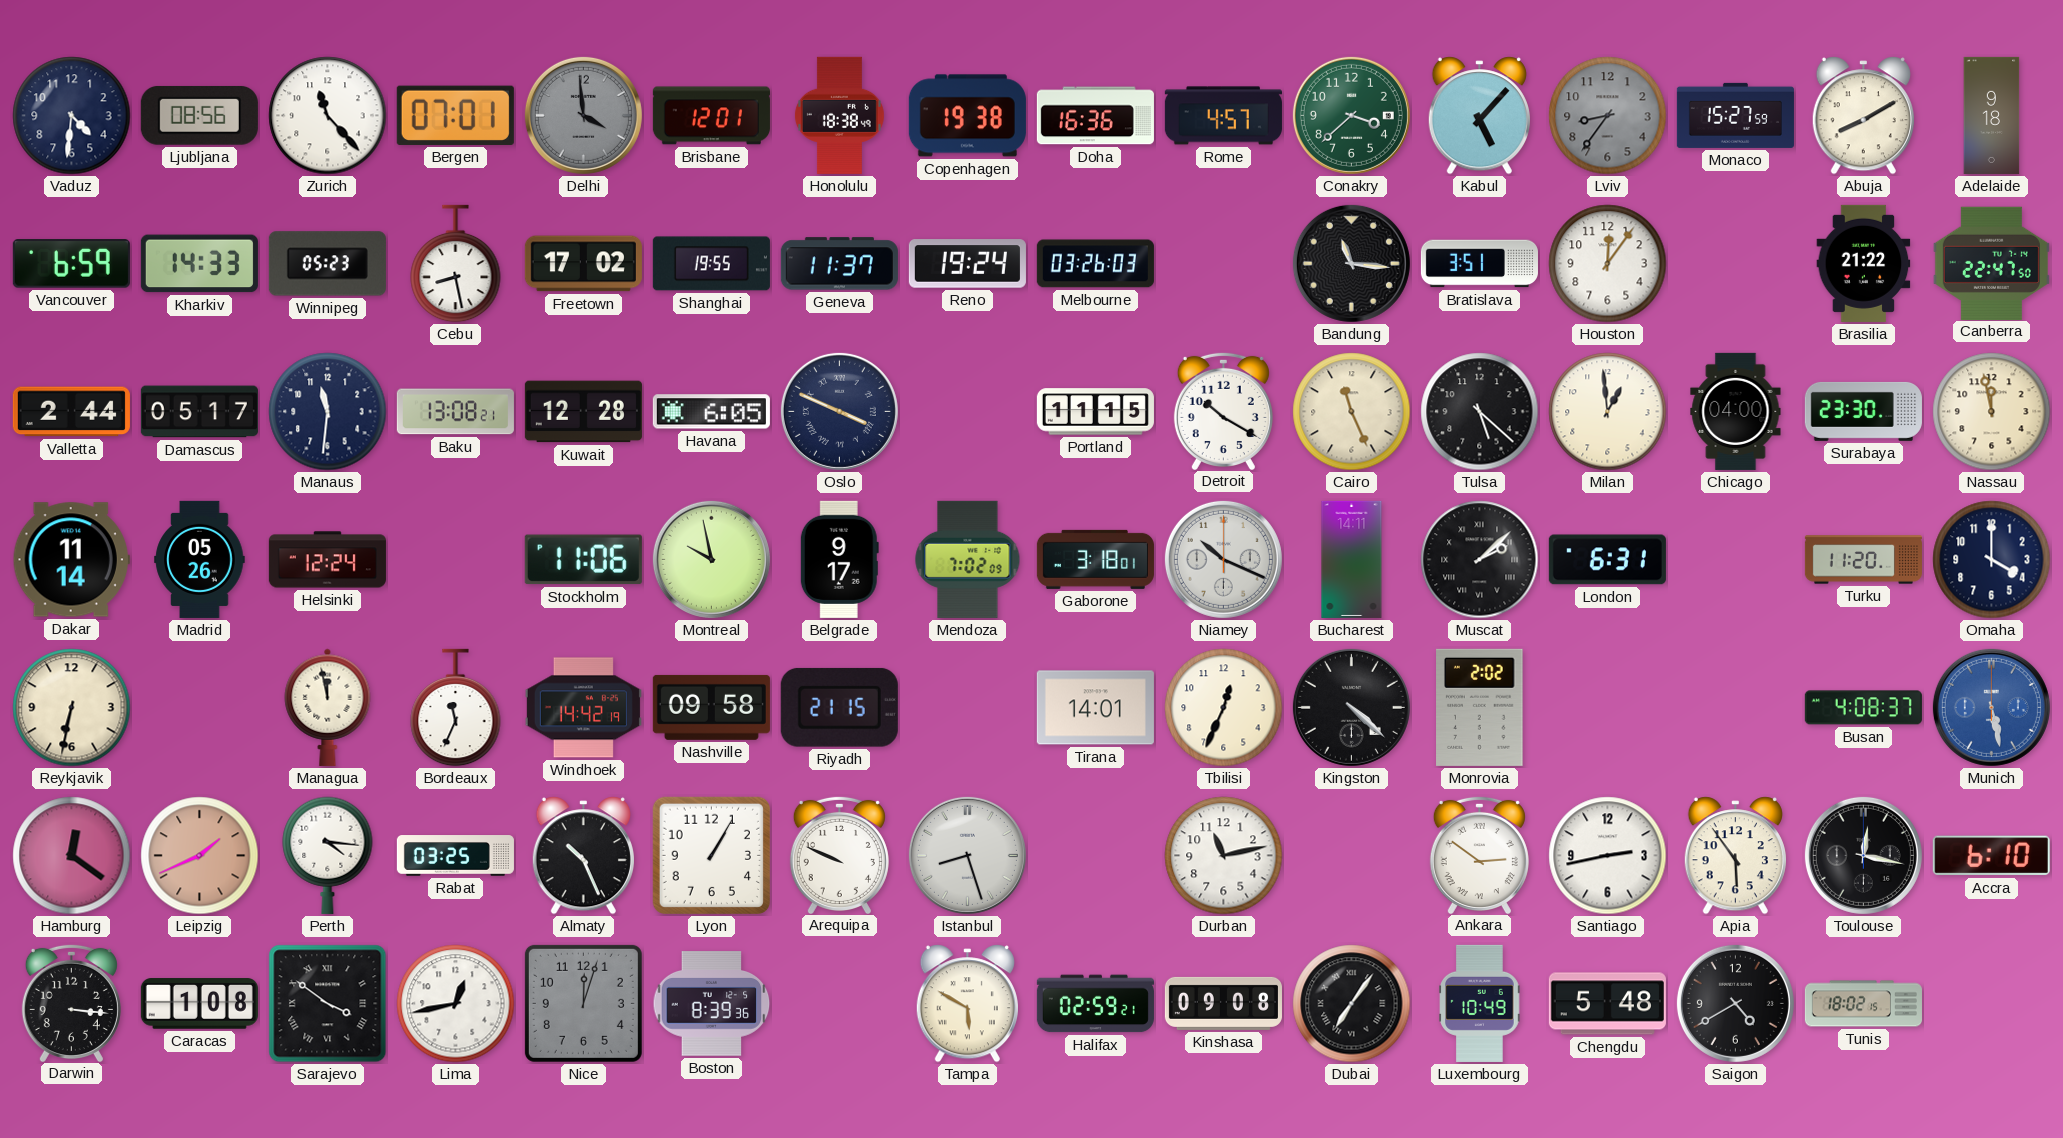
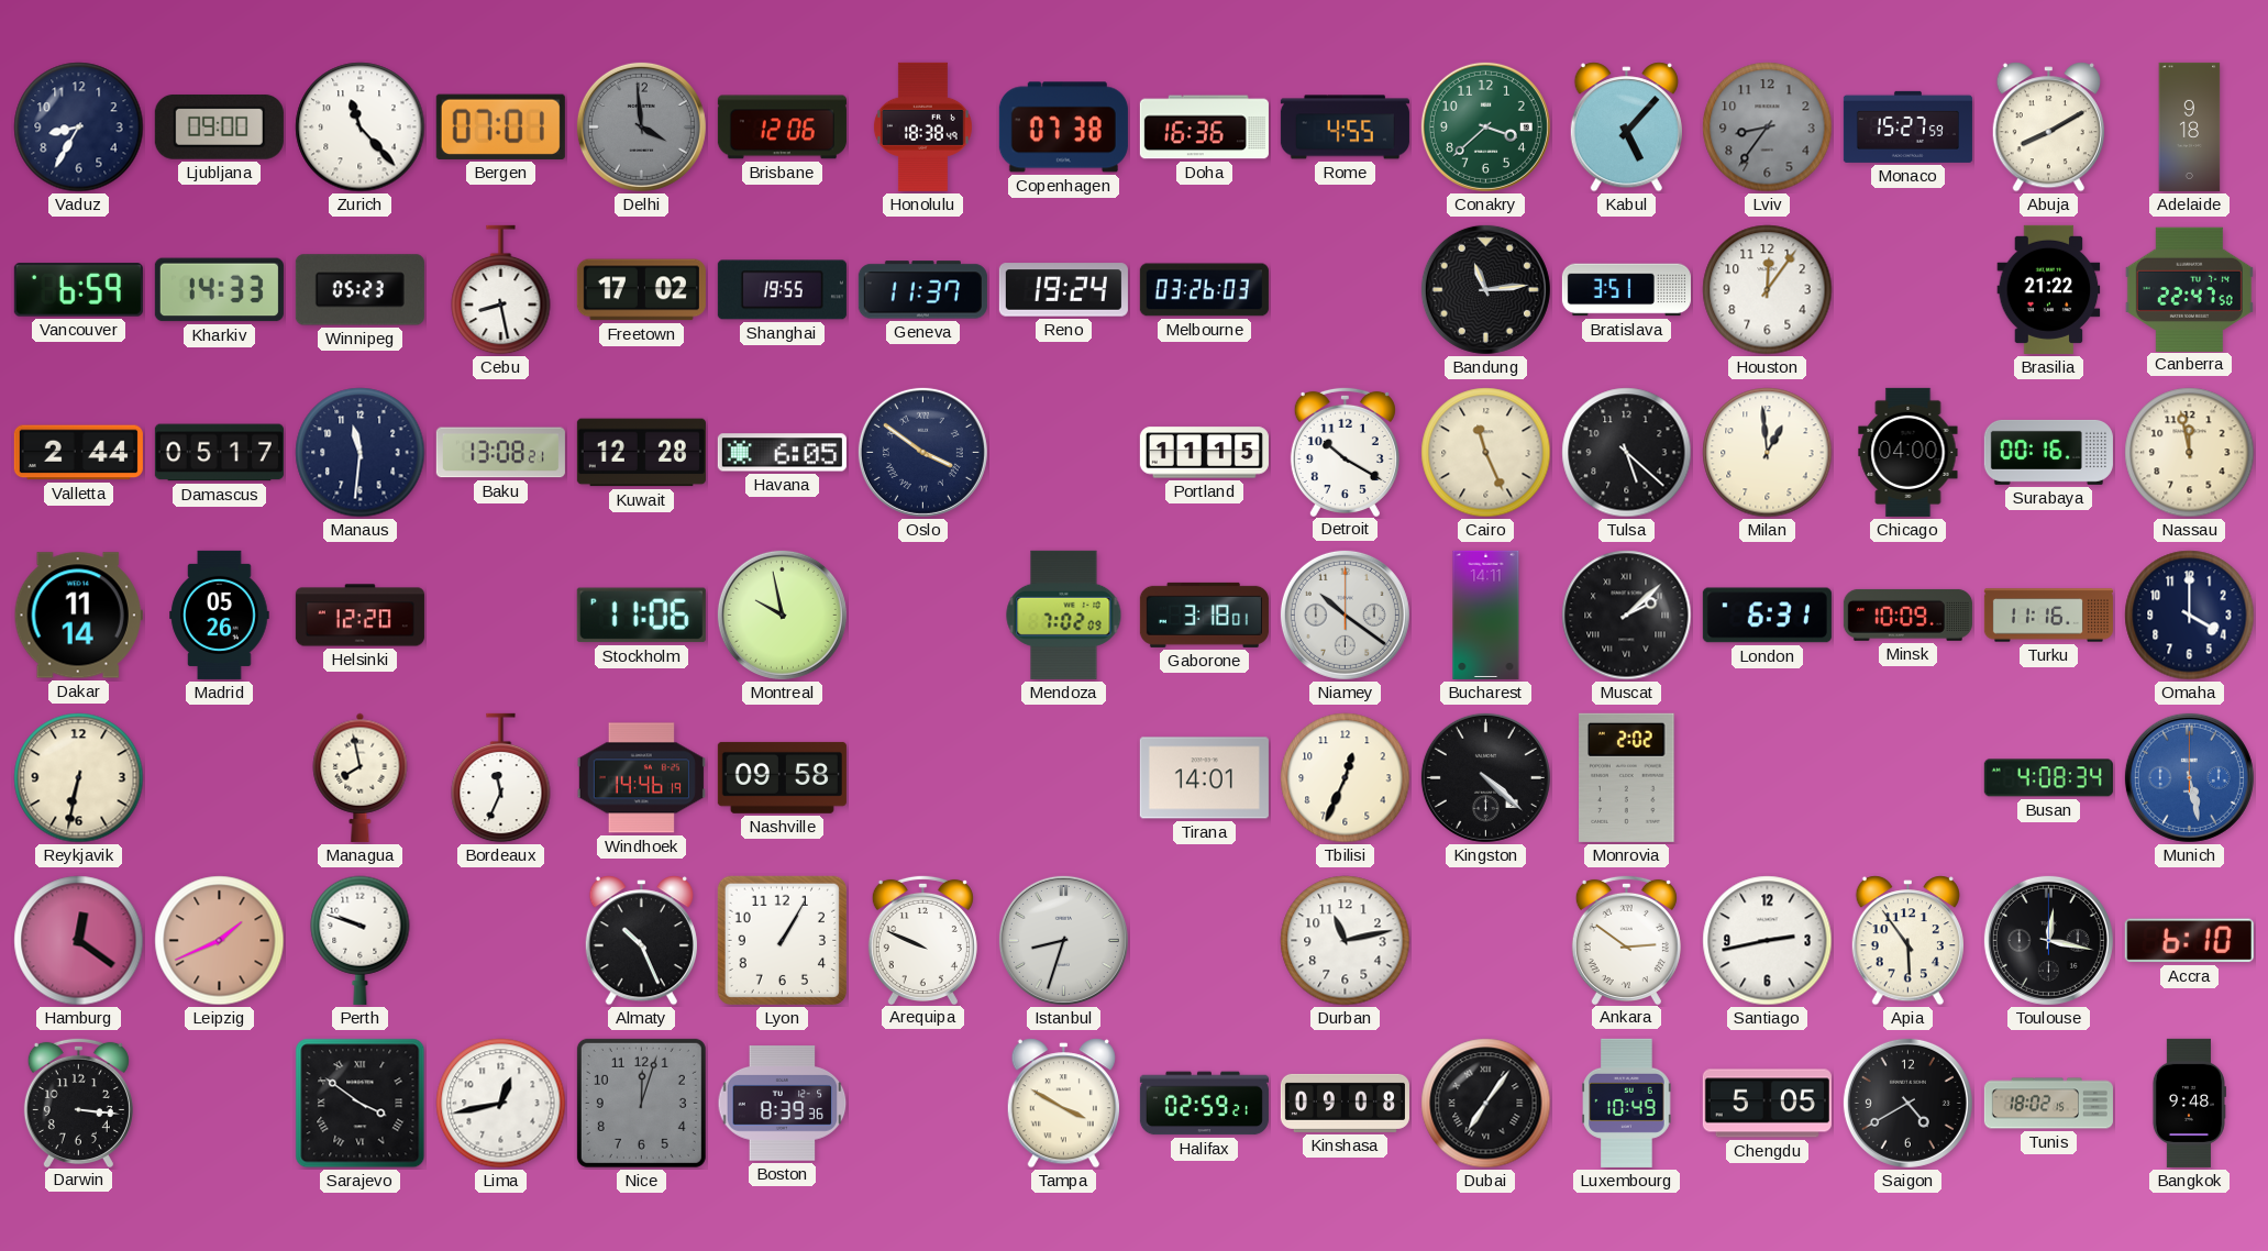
Vaduz: 4:31 -> 8:35
Ljubljana: 08:56 -> 09:00
Brisbane: 12:01 -> 12:06
Copenhagen: 19:38 -> 07:38
Rome: 4:57 -> 4:55
Bandung: 11:16 -> 11:14
Oslo: 3:49 -> 3:51
Surabaya: 23:30 -> 00:16
Helsinki: 12:24 -> 12:20
Belgrade: 9:17 -> none
Niamey: 10:19 -> 10:21
Minsk: none -> 10:09
Turku: 11:20 -> 11:16
Managua: 11:58 -> 7:58
Windhoek: 14:42 -> 14:46
Riyadh: 21:15 -> none
Busan: 4:08:37 -> 4:08:34
Perth: 4:16 -> 9:48
Rabat: 03:25 -> none
Istanbul: 8:27 -> 8:33
Caracas: 1:08 -> none
Tampa: 5:50 -> 3:50
Chengdu: 5:48 -> 5:05
Bangkok: none -> 9:48
